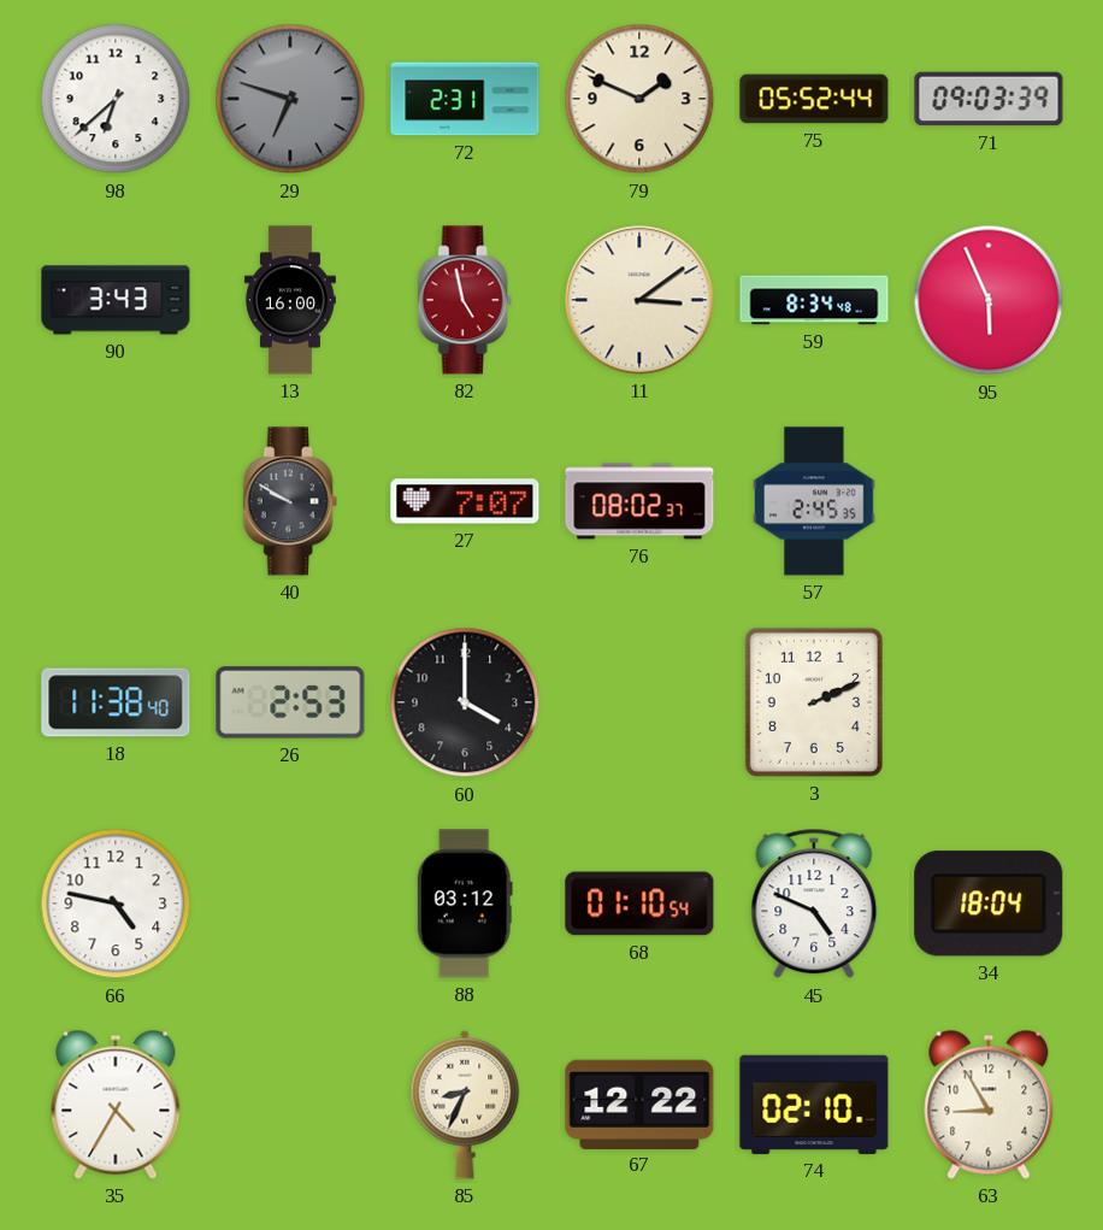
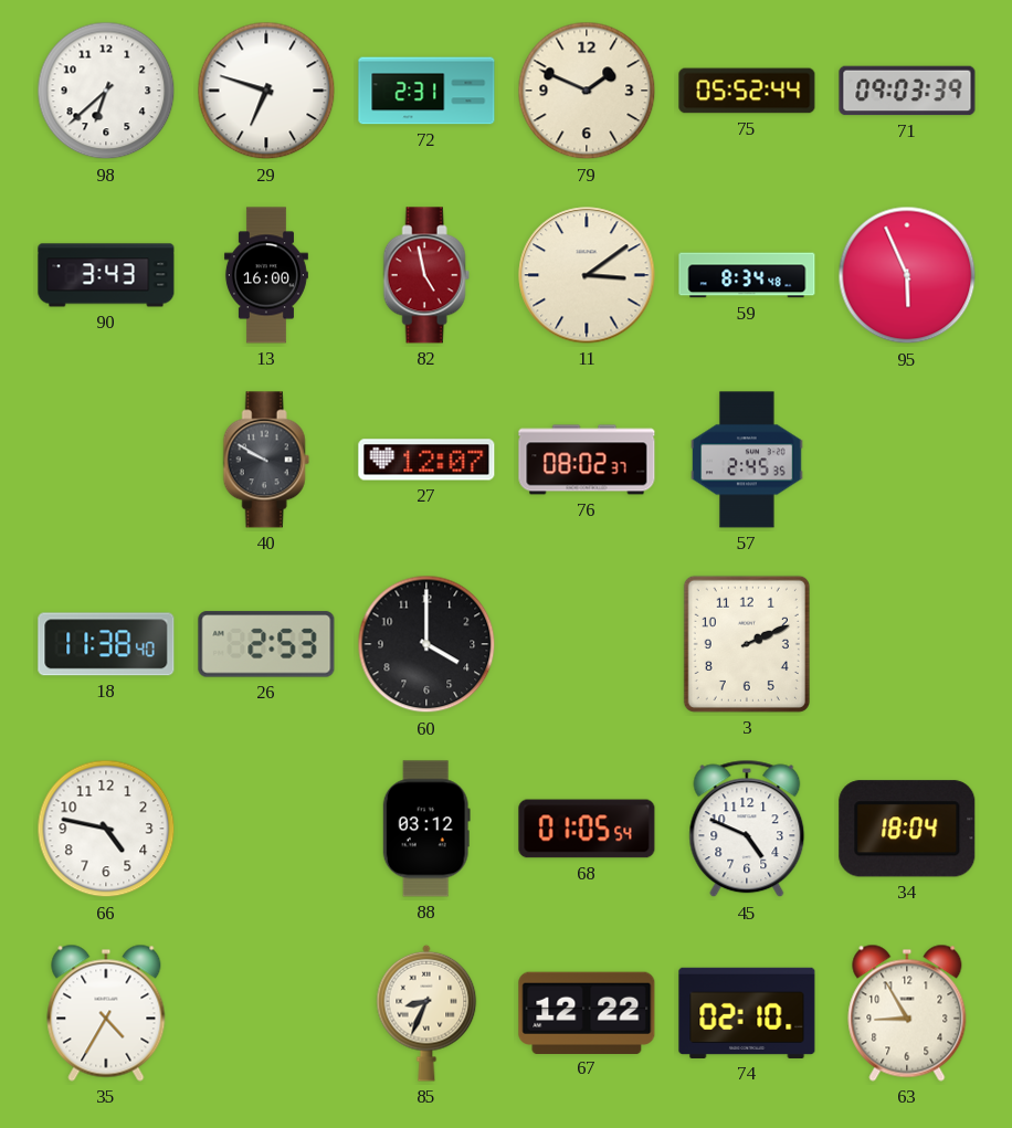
29 dial: grey -> white
27: 7:07 -> 12:07
68: 01:10 -> 01:05
